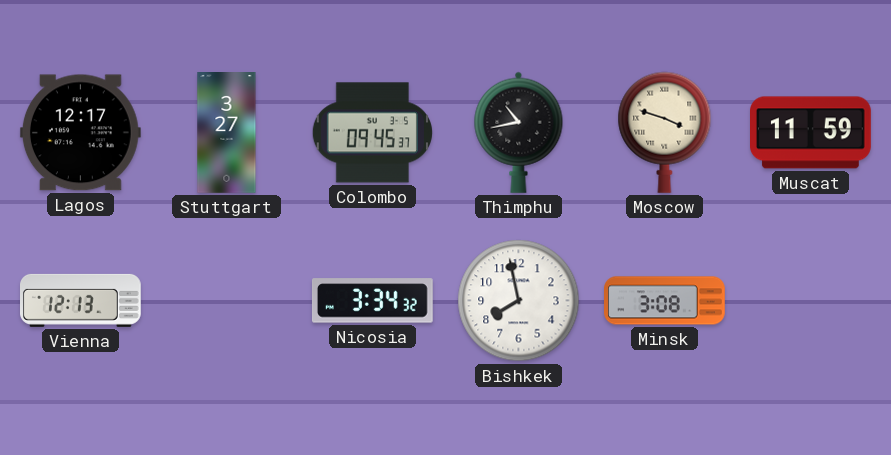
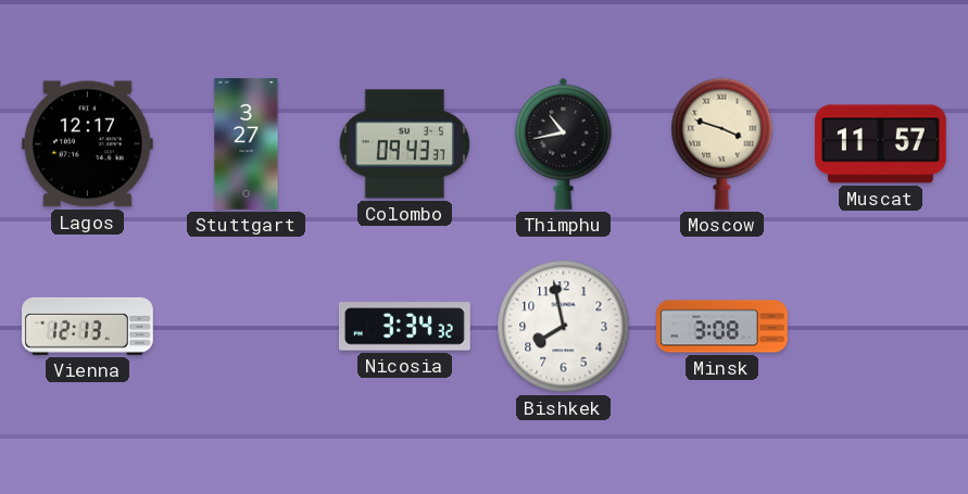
Colombo: 09:45 -> 09:43
Muscat: 11:59 -> 11:57
